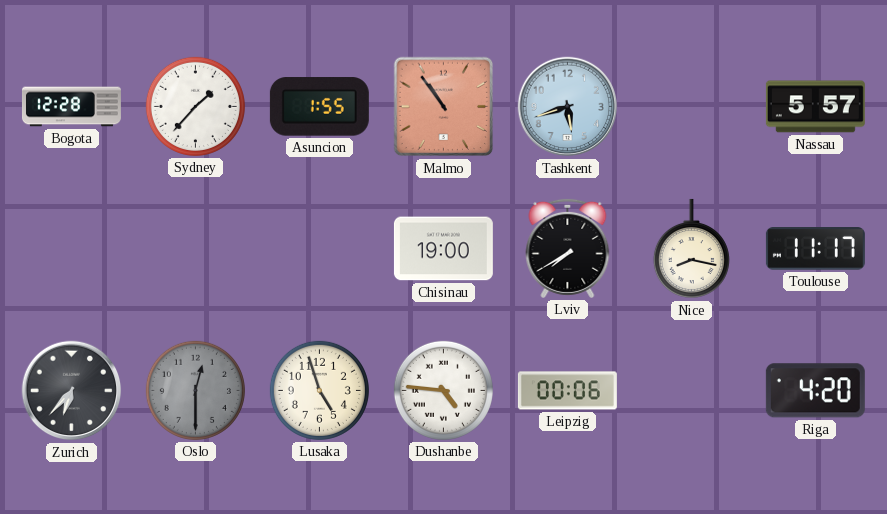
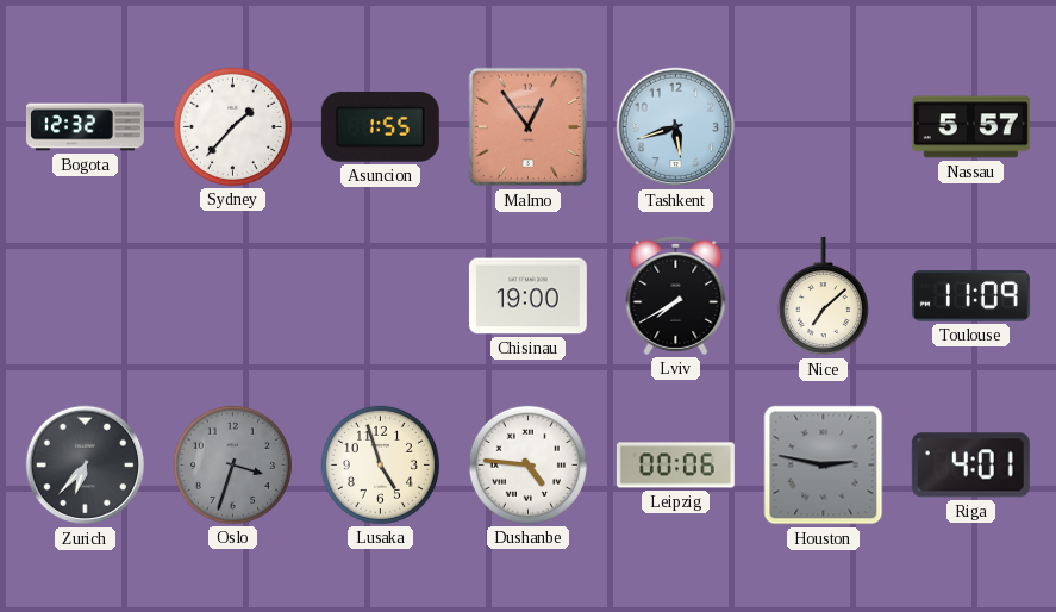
Bogota: 12:28 -> 12:32
Malmo: 10:54 -> 12:54
Nice: 8:17 -> 7:08
Toulouse: 11:17 -> 11:09
Oslo: 12:30 -> 3:33
Houston: none -> 2:47
Riga: 4:20 -> 4:01
